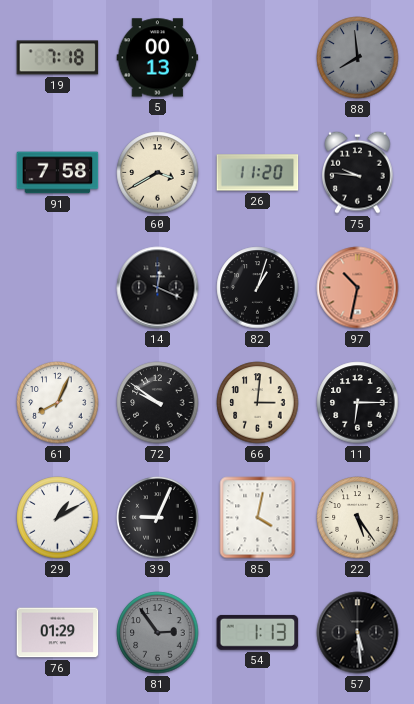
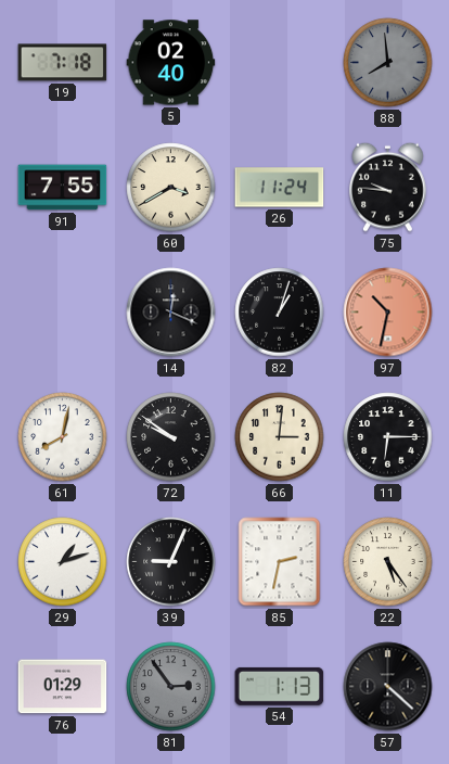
5: 00:13 -> 02:40
91: 7:58 -> 7:55
26: 11:20 -> 11:24
61: 8:04 -> 8:02
29: 1:10 -> 1:12
85: 4:02 -> 2:32
57: 5:29 -> 4:22
